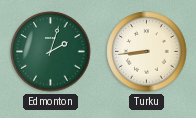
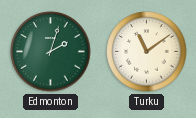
Turku: 8:44 -> 11:09
